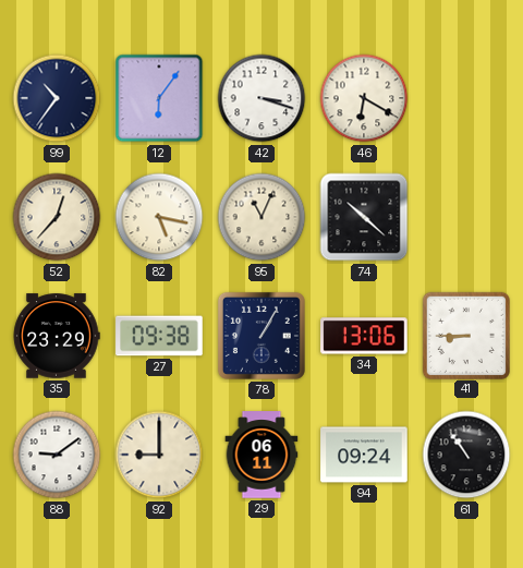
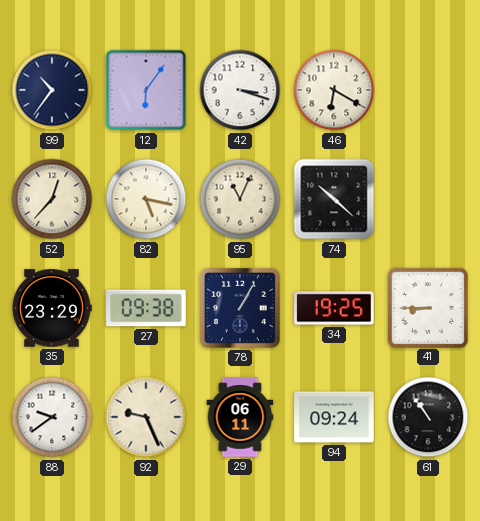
34: 13:06 -> 19:25
88: 9:09 -> 9:39
92: 9:00 -> 9:26
